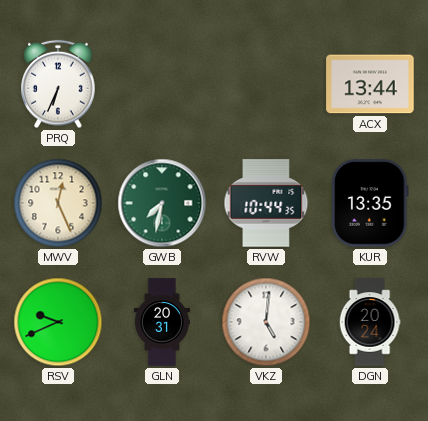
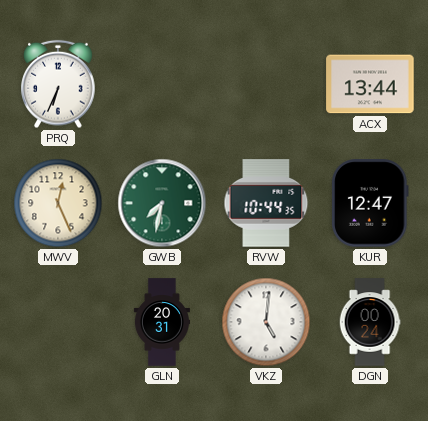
KUR: 13:35 -> 12:47
RSV: 9:41 -> none
DGN: 20:24 -> 00:24
